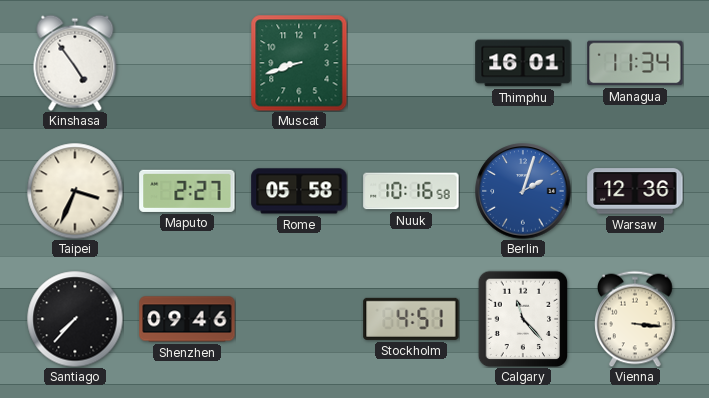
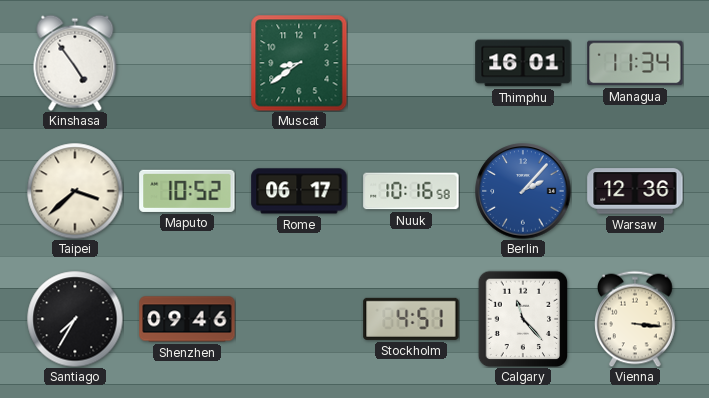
Muscat: 8:42 -> 8:39
Taipei: 3:34 -> 3:38
Maputo: 2:27 -> 10:52
Rome: 05:58 -> 06:17
Berlin: 2:03 -> 2:07
Santiago: 7:37 -> 7:35
